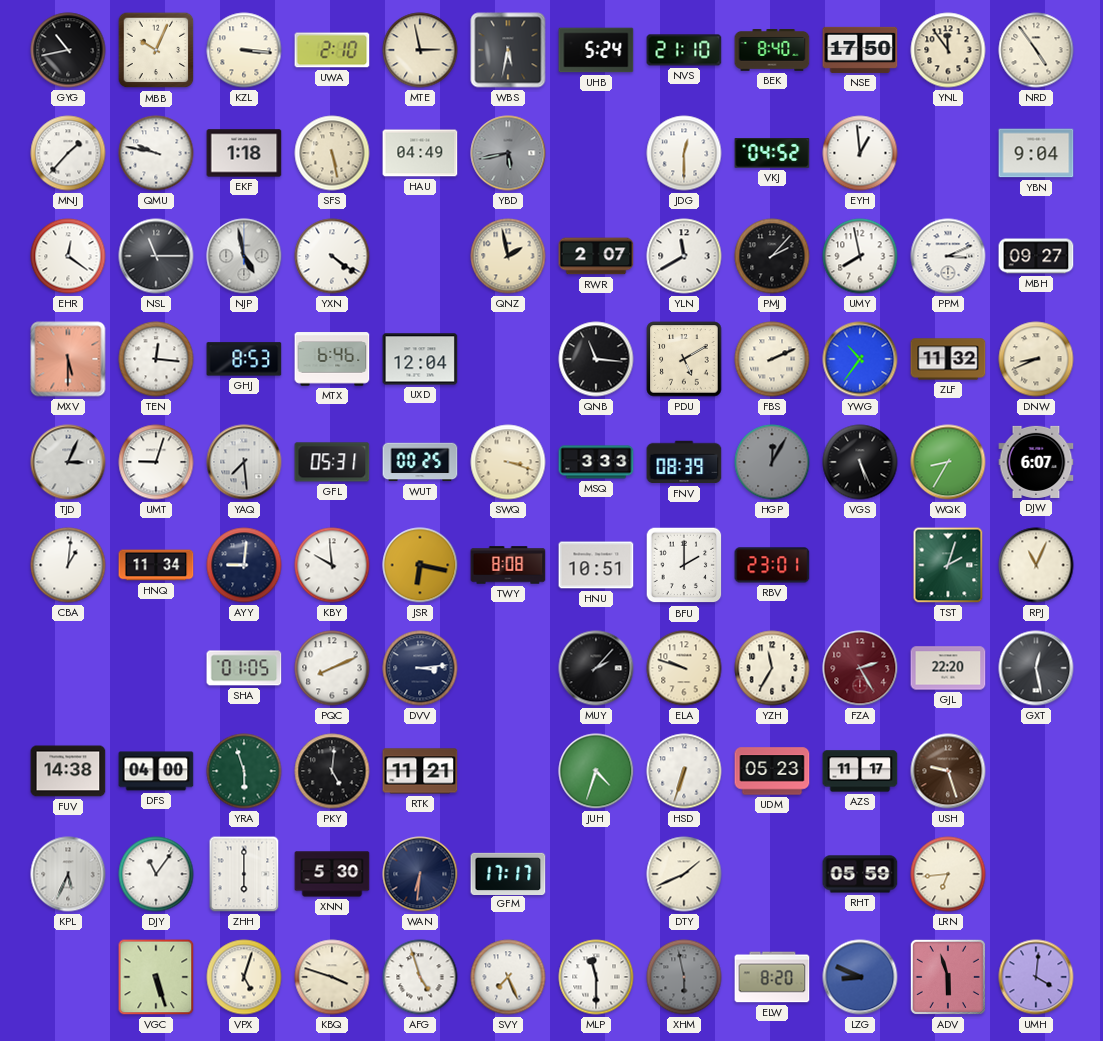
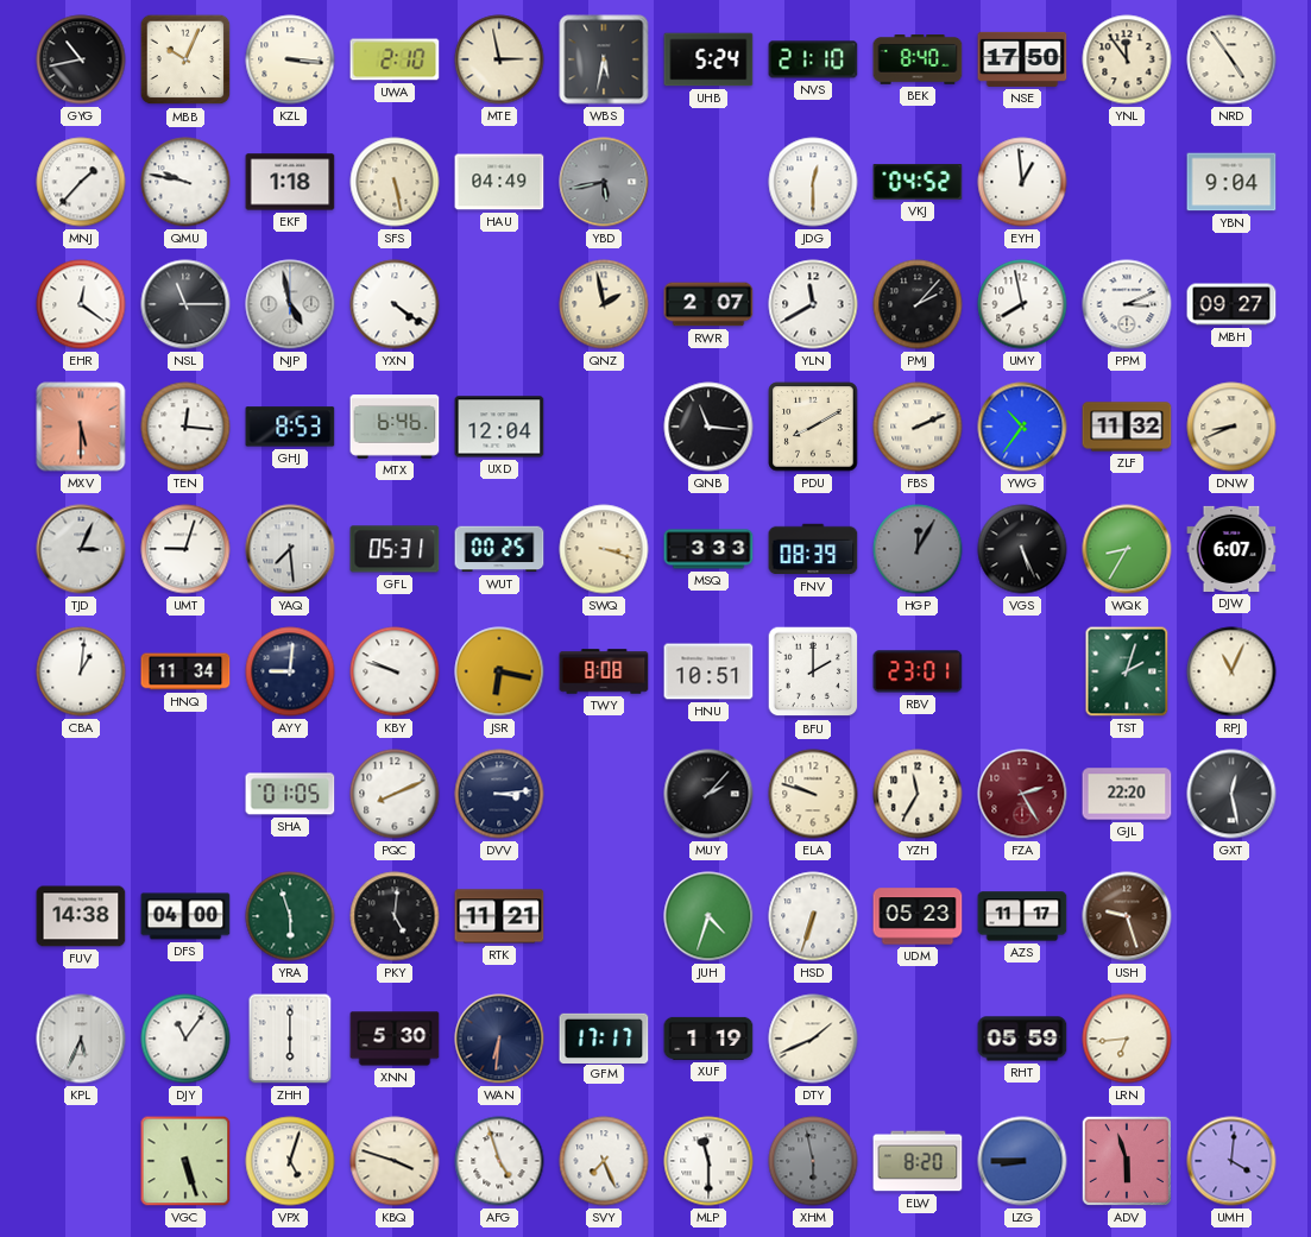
PDU: 5:10 -> 8:10
KBY: 9:59 -> 9:48
XUF: none -> 1:19
LZG: 8:49 -> 8:45
